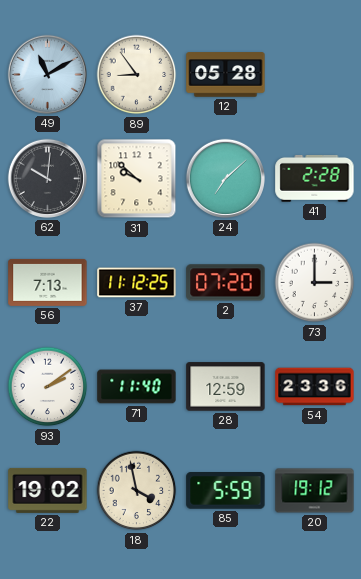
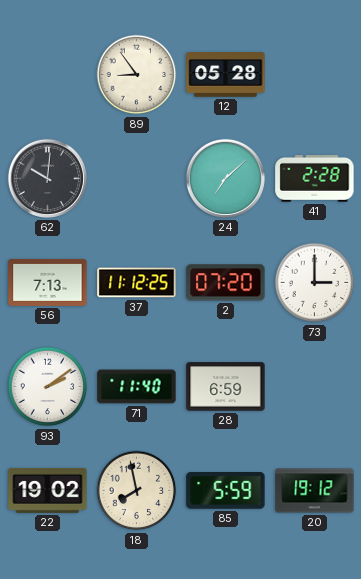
49: 11:10 -> none
31: 9:52 -> none
28: 12:59 -> 6:59
54: 23:36 -> none
18: 3:58 -> 7:58
